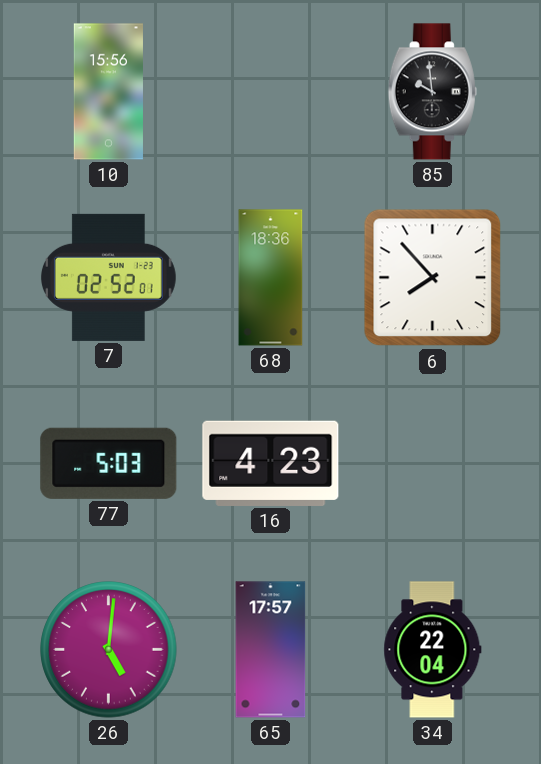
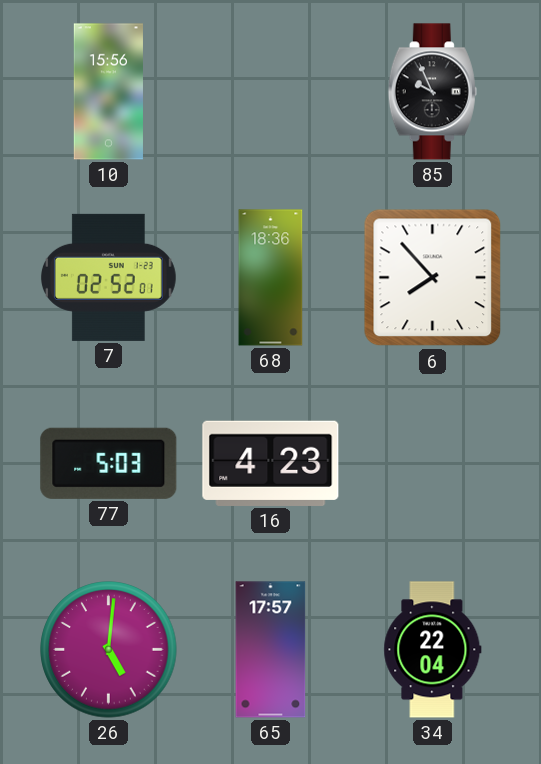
85: 9:59 -> 9:56
